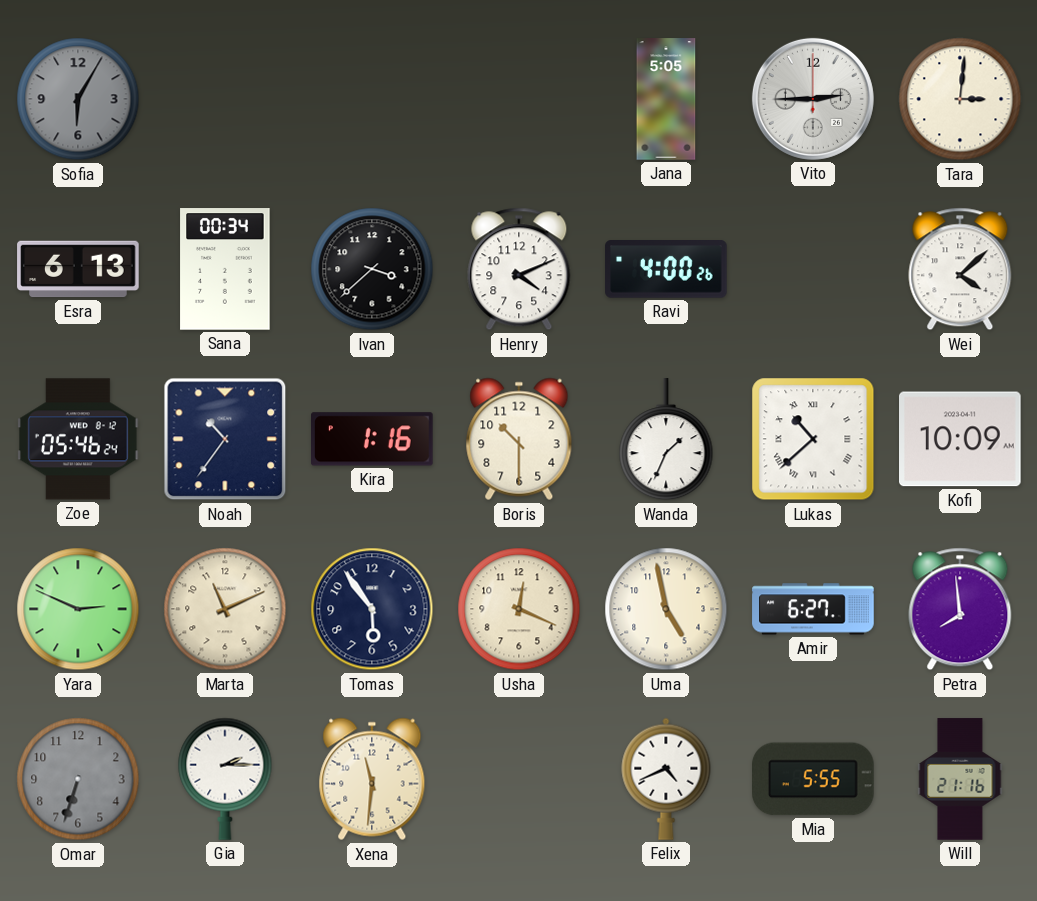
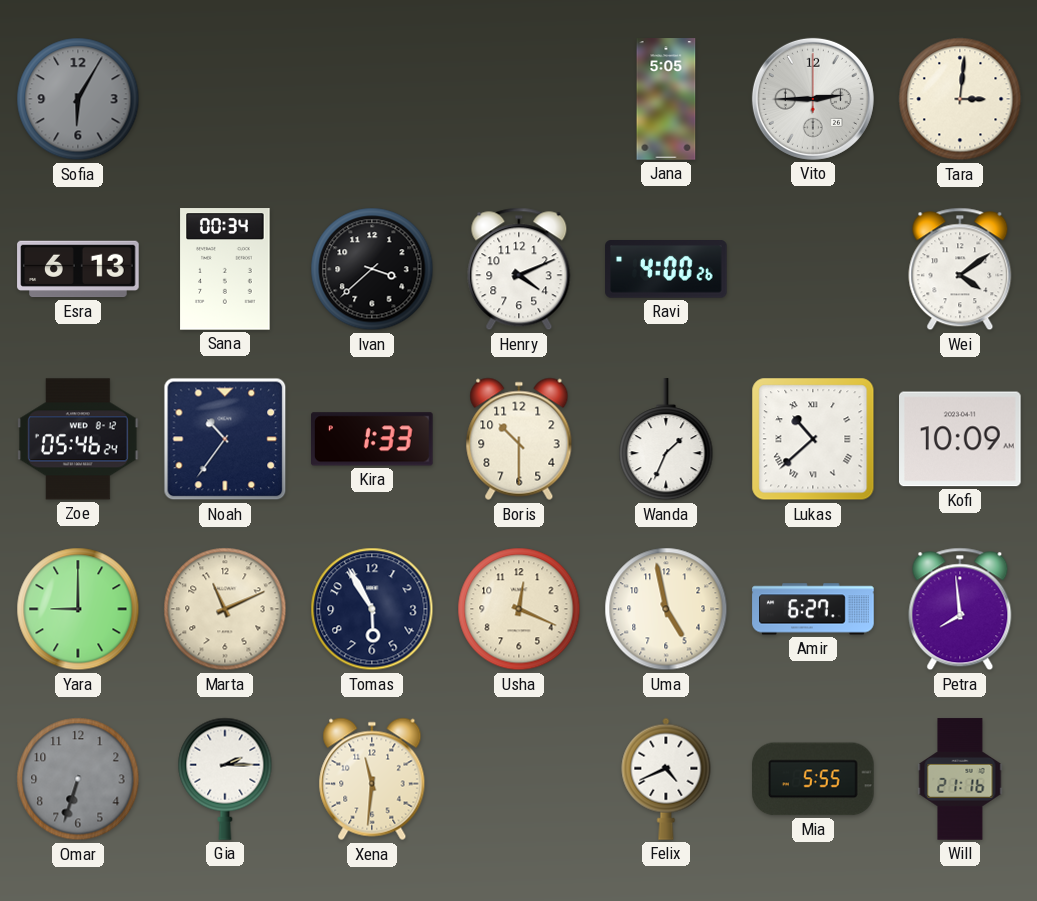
Wei: 4:08 -> 4:09
Kira: 1:16 -> 1:33
Yara: 2:49 -> 9:00
Tomas: 5:54 -> 5:55
